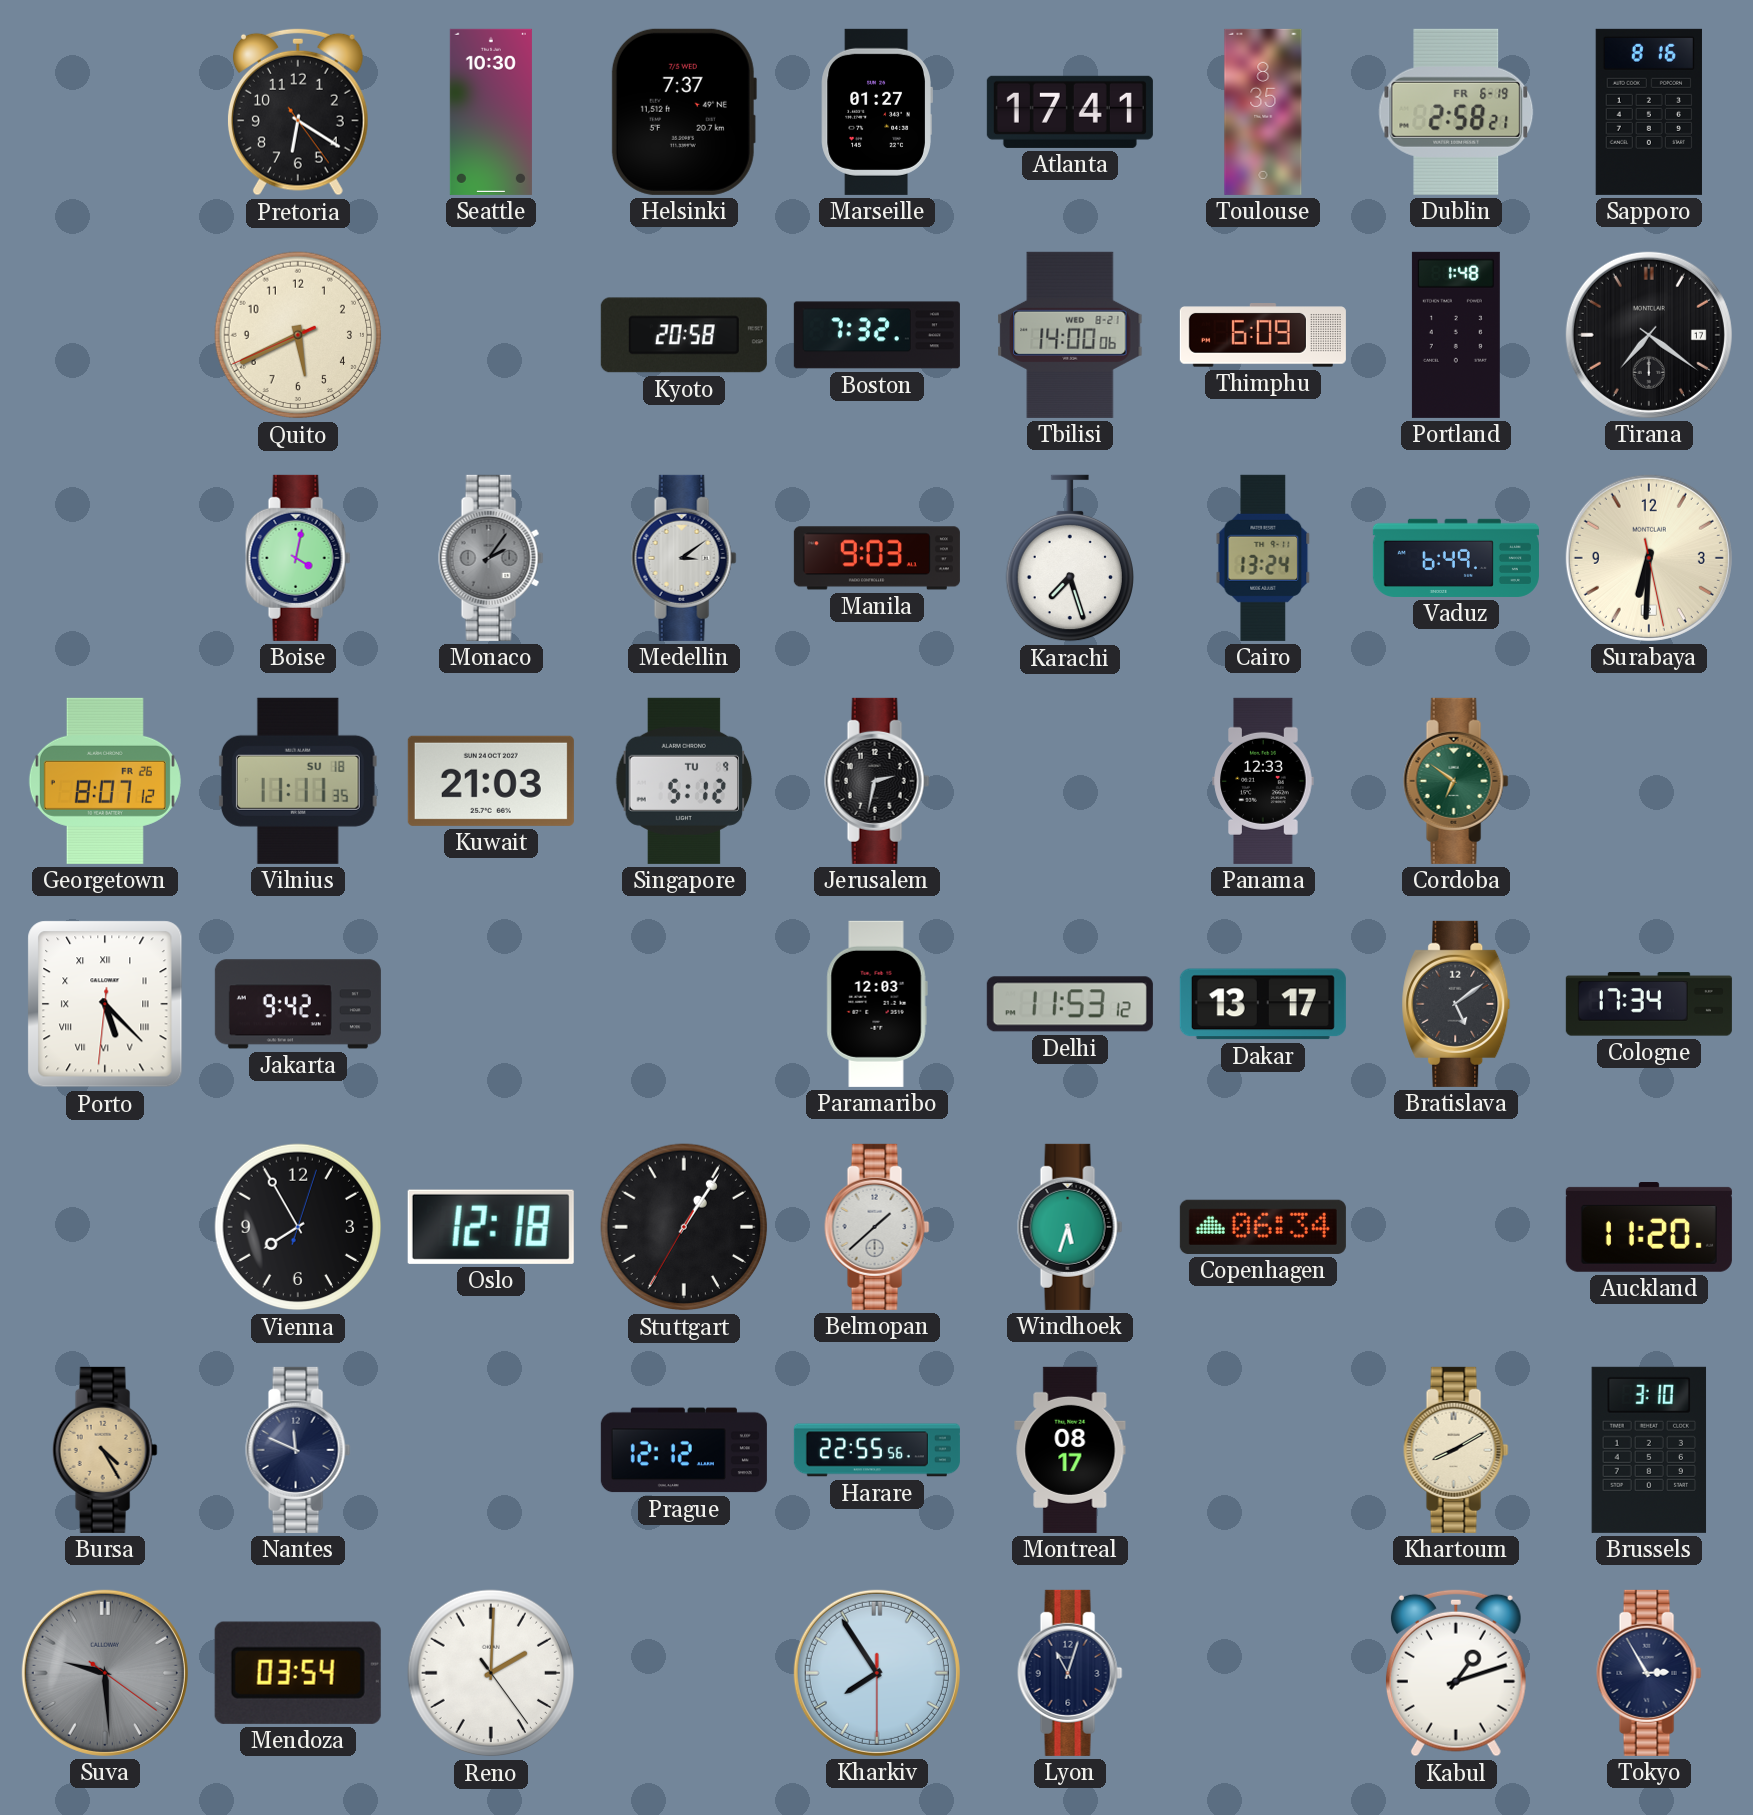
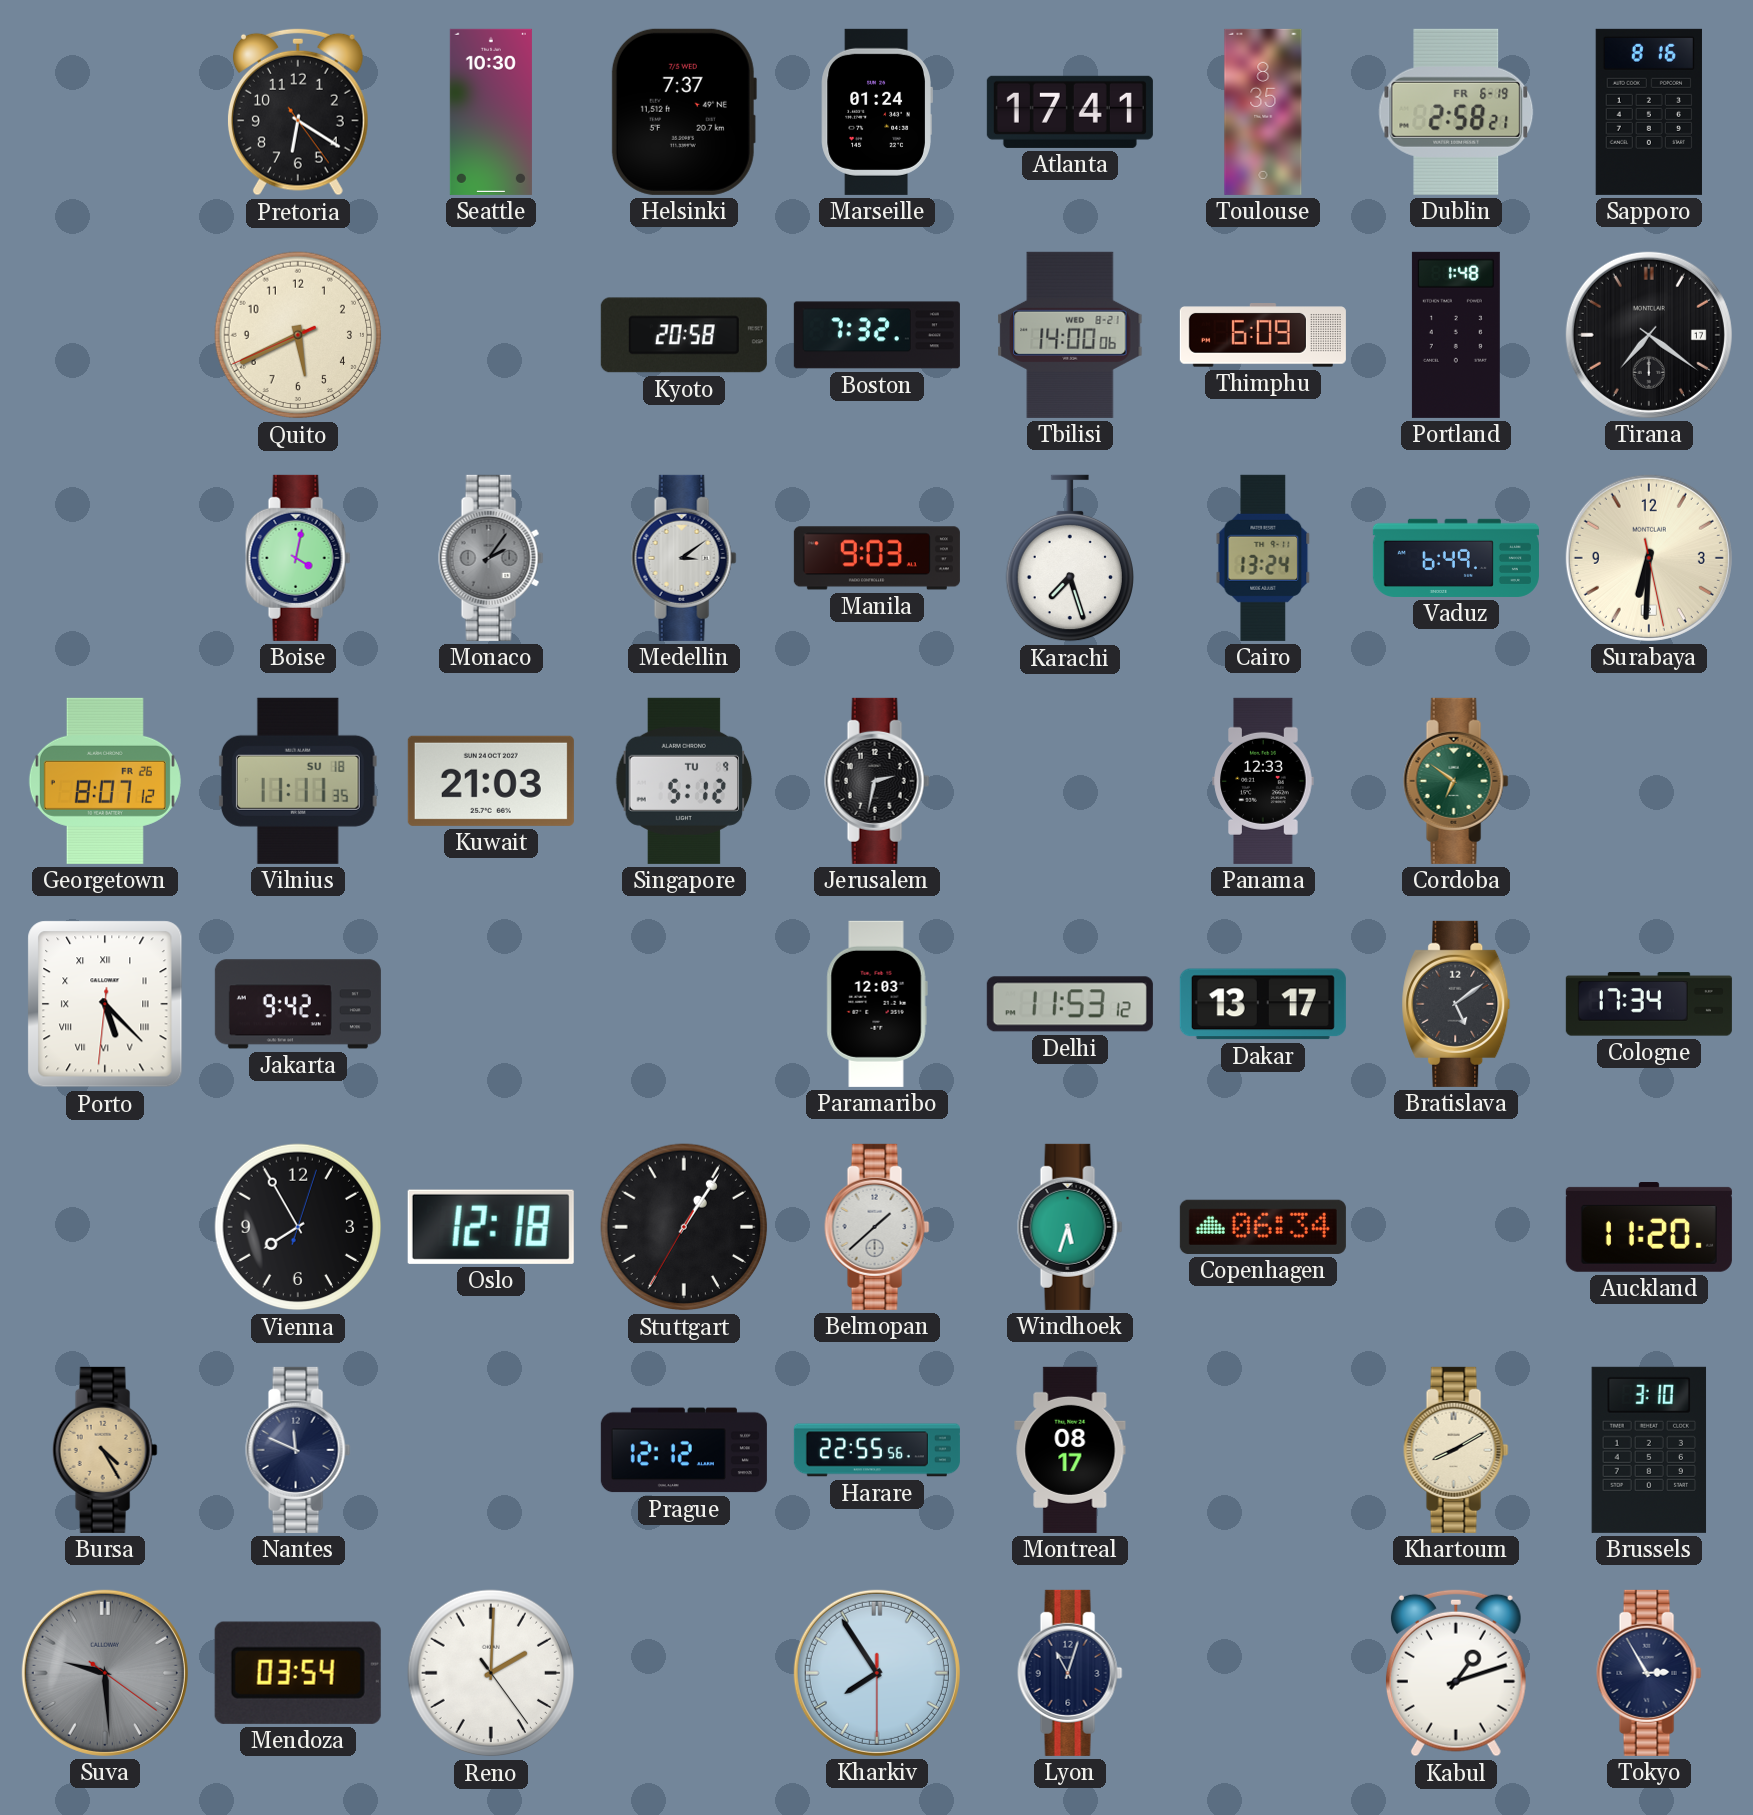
Marseille: 01:27 -> 01:24
